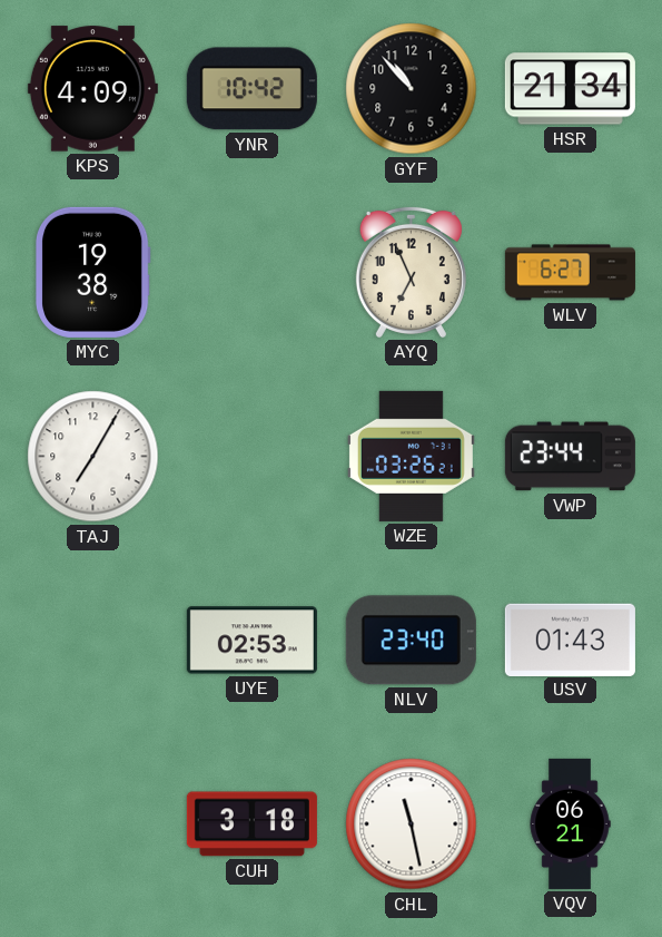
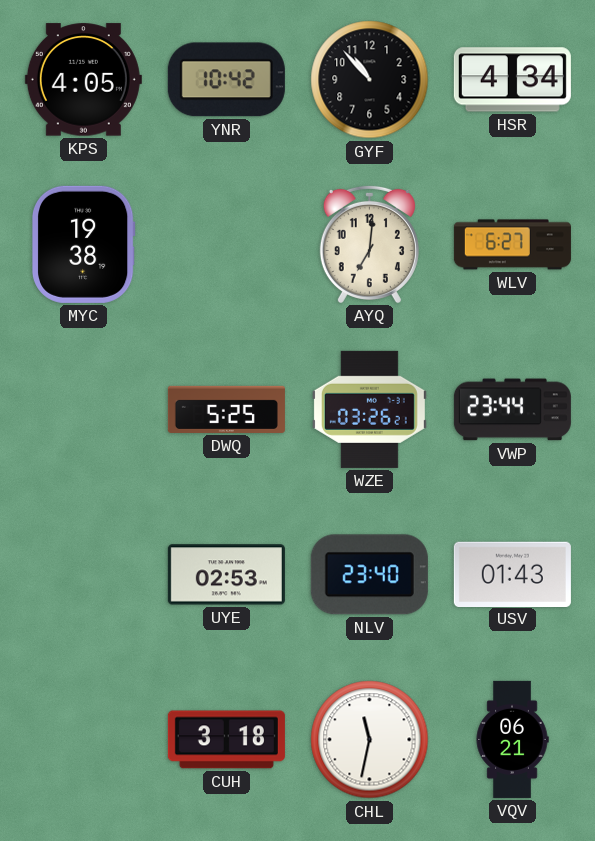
KPS: 4:09 -> 4:05
HSR: 21:34 -> 4:34
AYQ: 6:56 -> 7:01
TAJ: 7:05 -> none
DWQ: none -> 5:25
CHL: 11:28 -> 11:32
